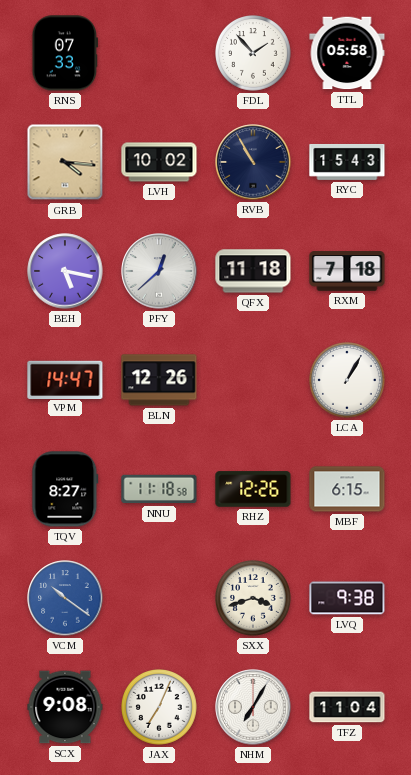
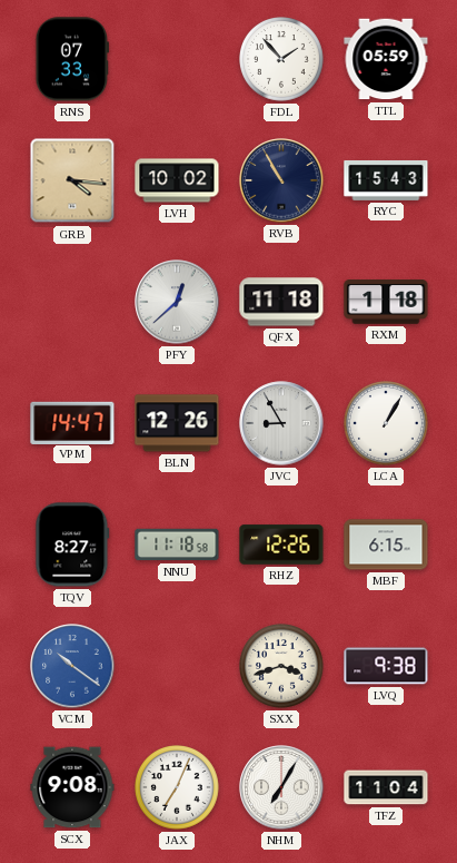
TTL: 05:58 -> 05:59
BEH: 5:17 -> none
RXM: 7:18 -> 1:18
JVC: none -> 8:55
